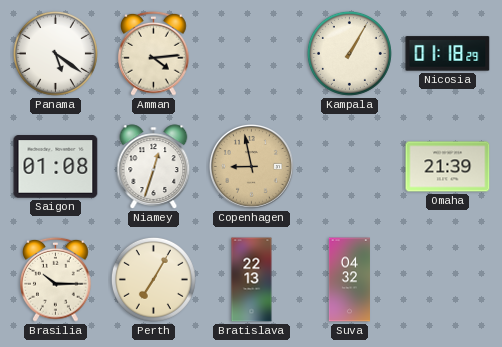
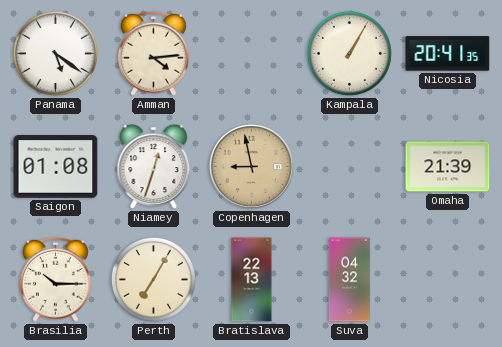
Nicosia: 01:18 -> 20:41
